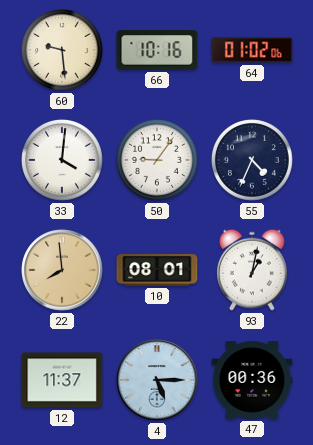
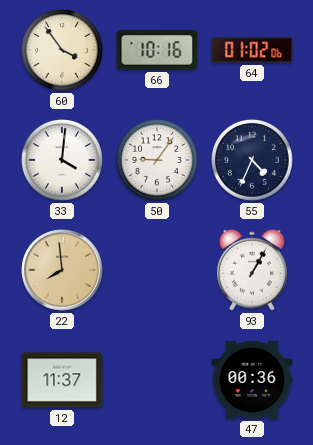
60: 9:29 -> 3:54
10: 08:01 -> none
93: 1:02 -> 1:05
4: 5:15 -> none
